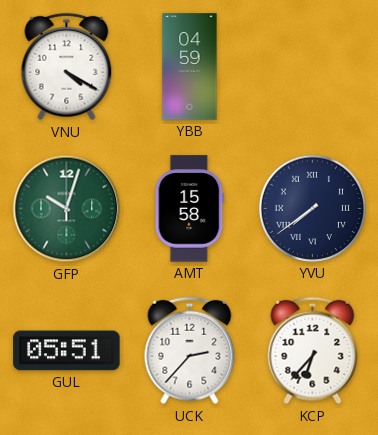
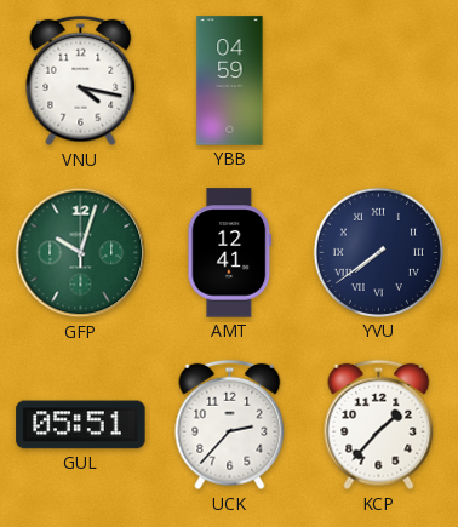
VNU: 4:20 -> 4:17
AMT: 15:58 -> 12:41
KCP: 6:37 -> 1:37
